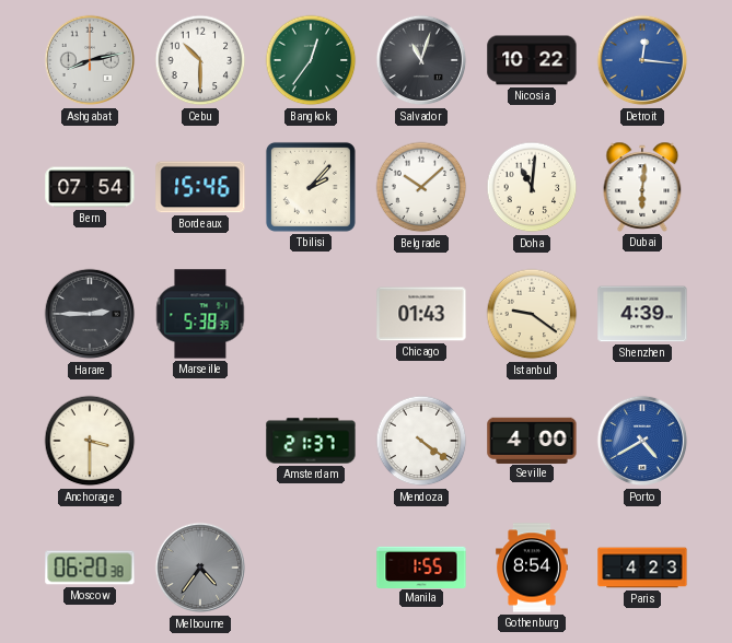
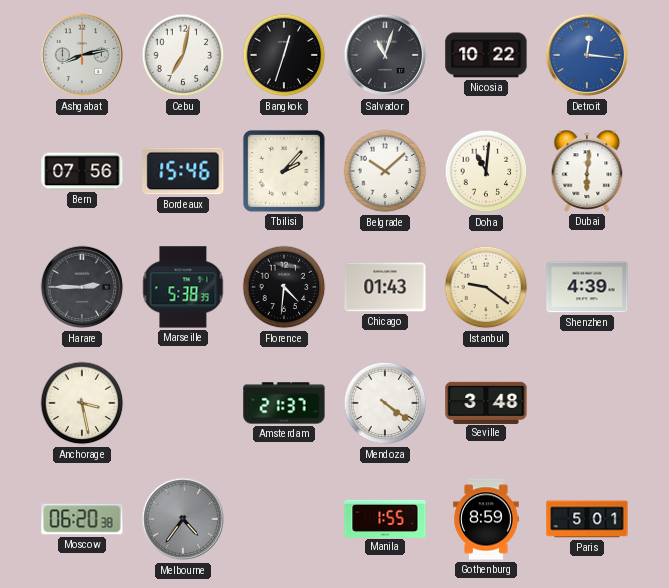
Cebu: 10:30 -> 7:02
Bangkok: 12:36 -> 12:33
Bangkok dial: green -> black
Bern: 07:54 -> 07:56
Florence: none -> 4:31
Anchorage: 3:30 -> 3:28
Seville: 4:00 -> 3:48
Porto: 4:40 -> none
Gothenburg: 8:54 -> 8:59
Paris: 4:23 -> 5:01
